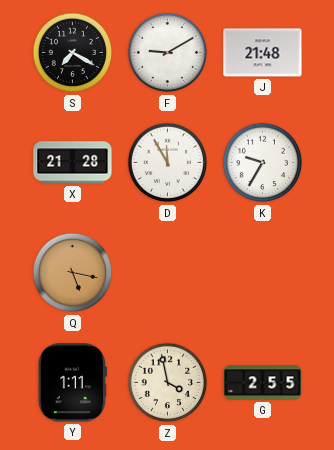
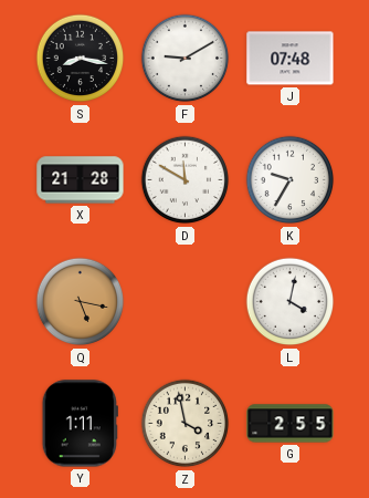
S: 7:20 -> 8:17
J: 21:48 -> 07:48
D: 11:55 -> 11:50
L: none -> 4:02
